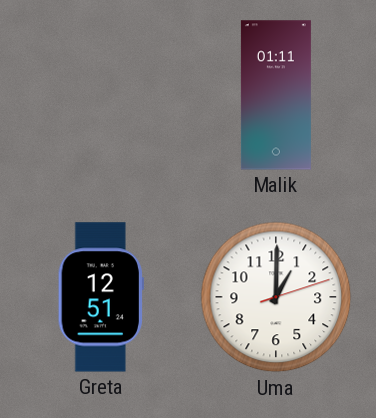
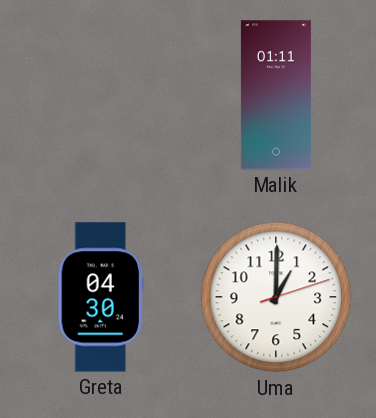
Greta: 12:51 -> 04:30
